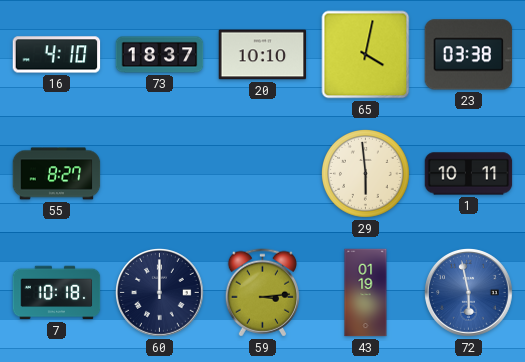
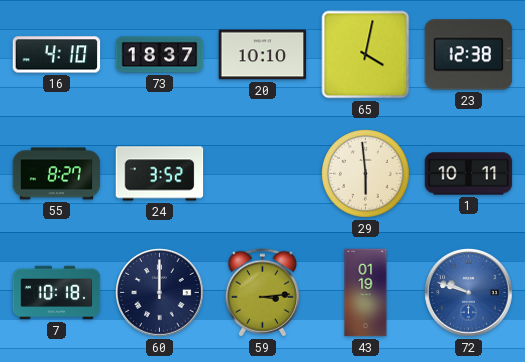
23: 03:38 -> 12:38
24: none -> 3:52
72: 5:58 -> 9:48
